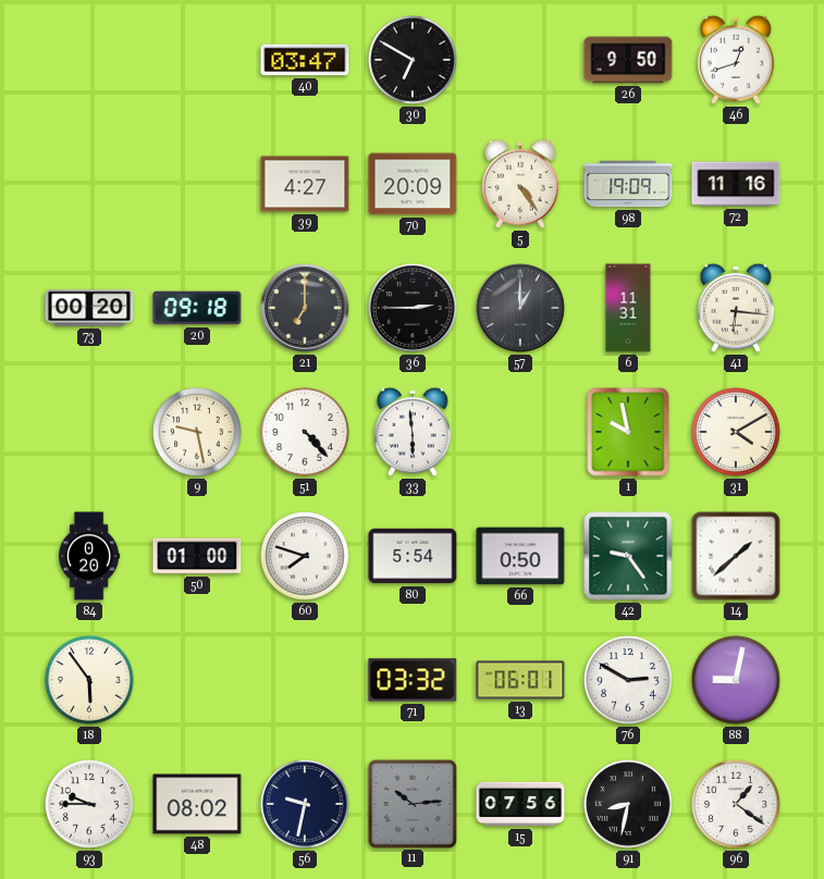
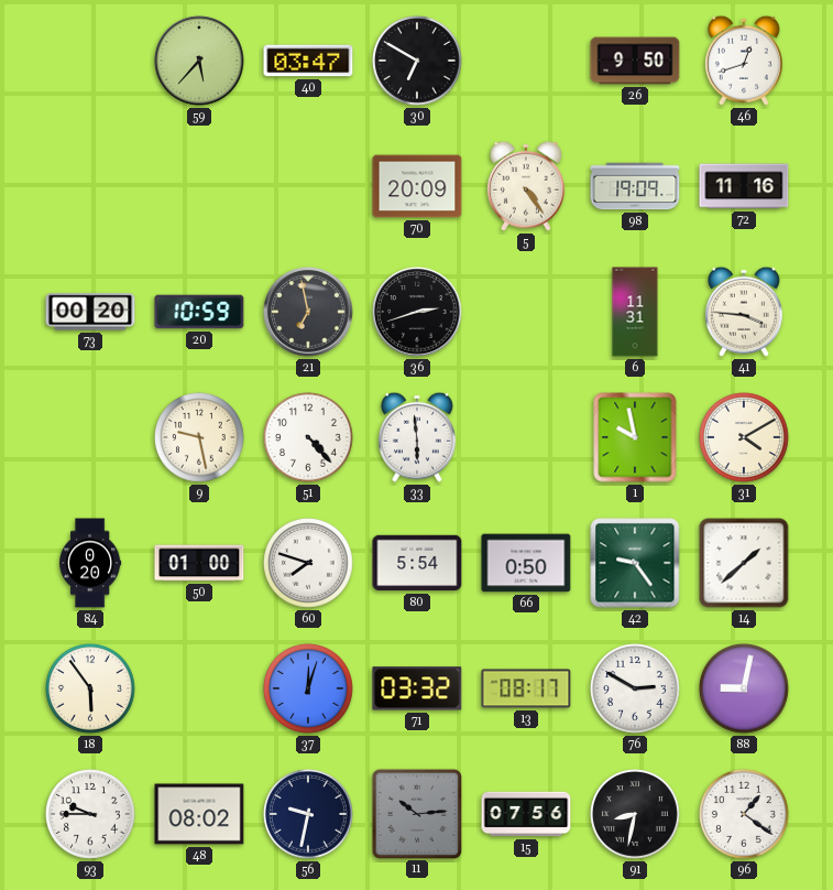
59: none -> 5:37
39: 4:27 -> none
20: 09:18 -> 10:59
21: 7:00 -> 6:58
36: 2:45 -> 2:42
57: 1:00 -> none
41: 6:16 -> 3:46
37: none -> 12:03
13: 06:01 -> 08:17
